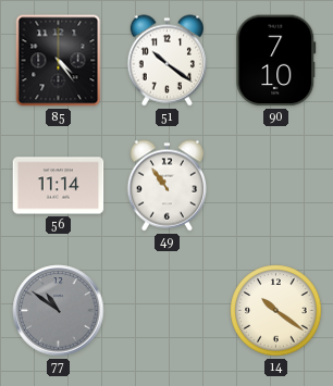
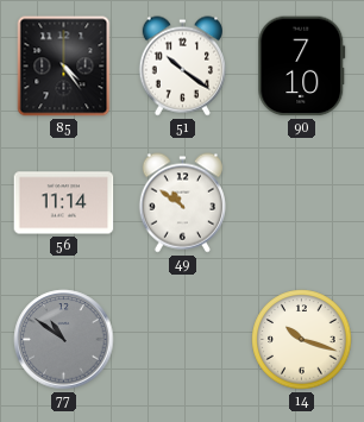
49: 10:54 -> 10:51
14: 10:21 -> 10:18
